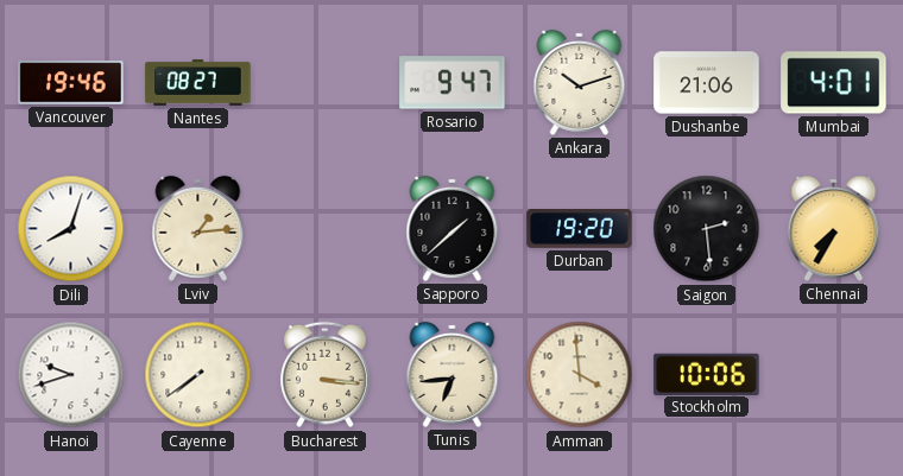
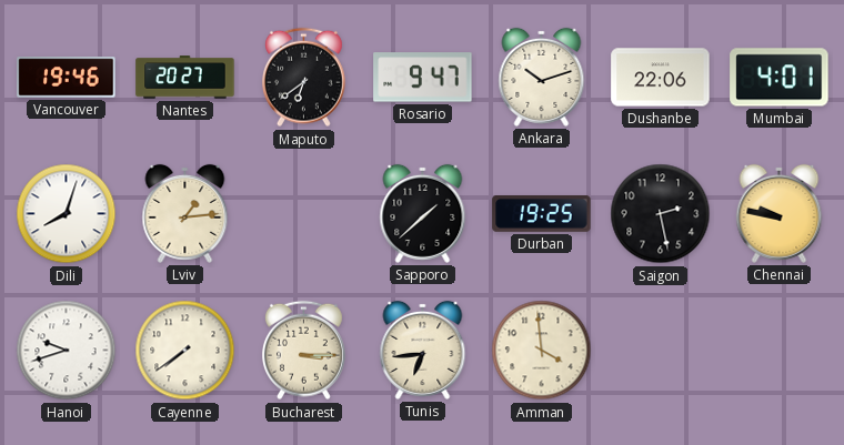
Nantes: 08:27 -> 20:27
Maputo: none -> 6:39
Dushanbe: 21:06 -> 22:06
Durban: 19:20 -> 19:25
Saigon: 2:29 -> 2:28
Chennai: 7:35 -> 9:47
Bucharest: 3:16 -> 3:15
Stockholm: 10:06 -> none
